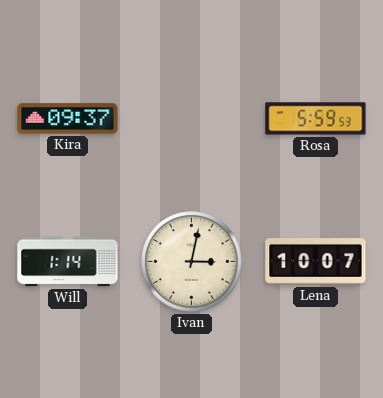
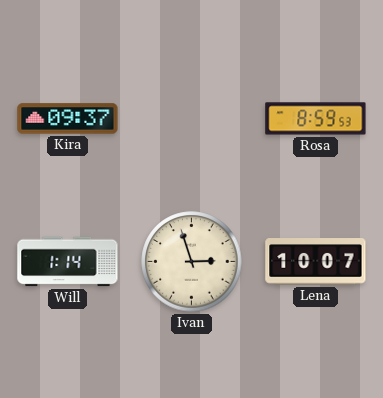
Rosa: 5:59 -> 8:59
Ivan: 3:02 -> 2:57
